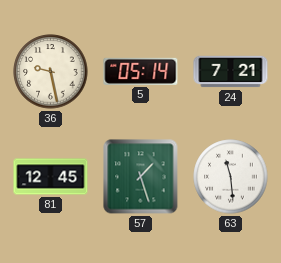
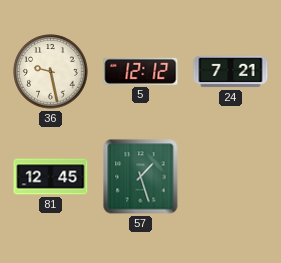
5: 05:14 -> 12:12
63: 11:29 -> none
